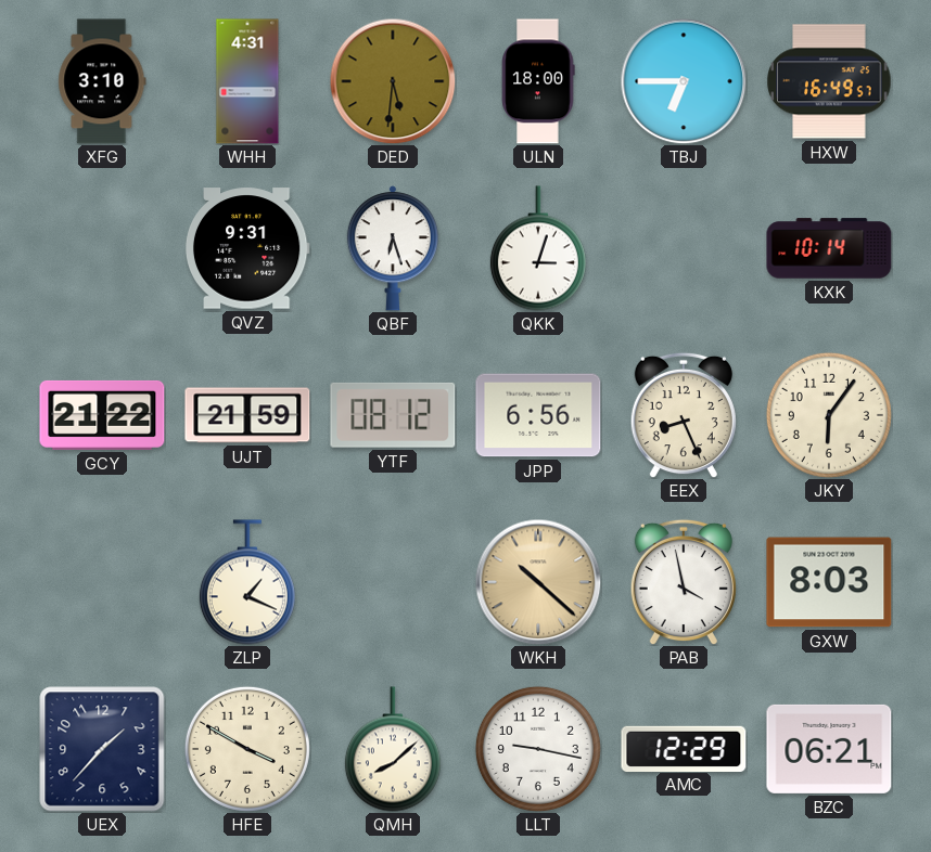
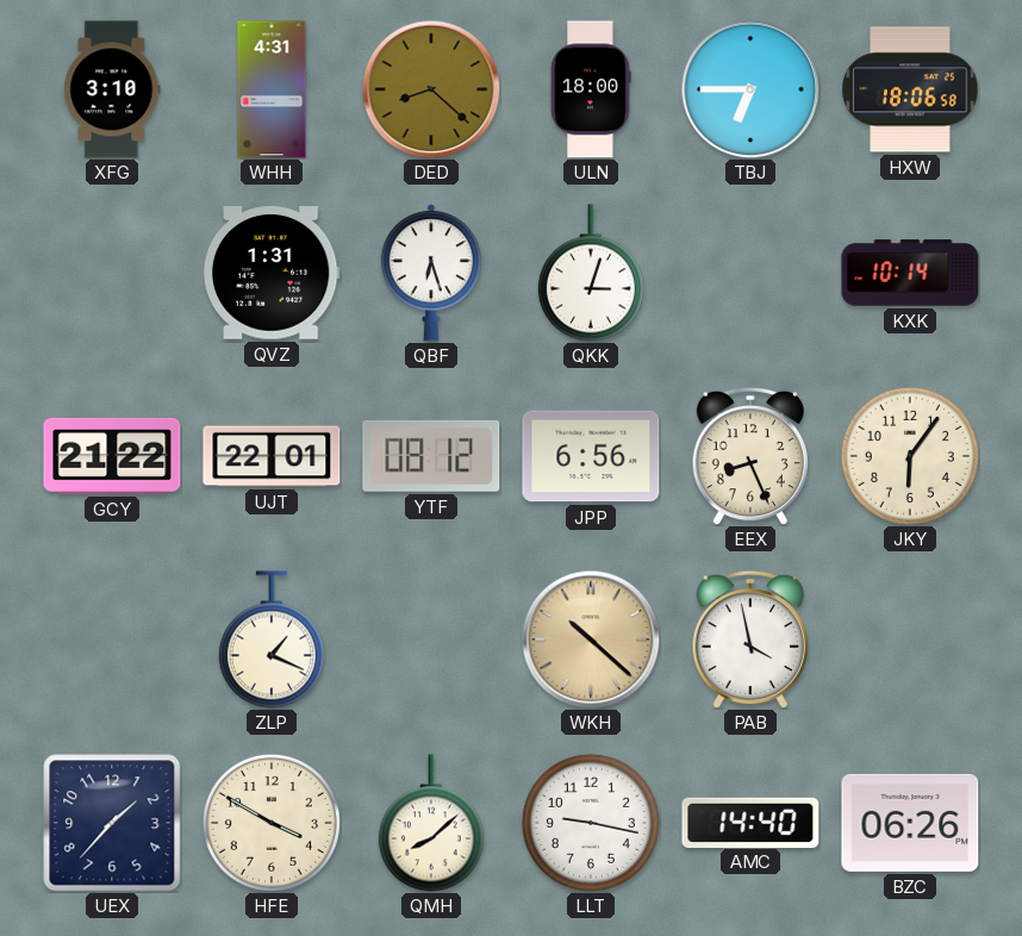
DED: 5:31 -> 8:22
HXW: 16:49 -> 18:06
QVZ: 9:31 -> 1:31
UJT: 21:59 -> 22:01
GXW: 8:03 -> none
AMC: 12:29 -> 14:40
BZC: 06:21 -> 06:26
